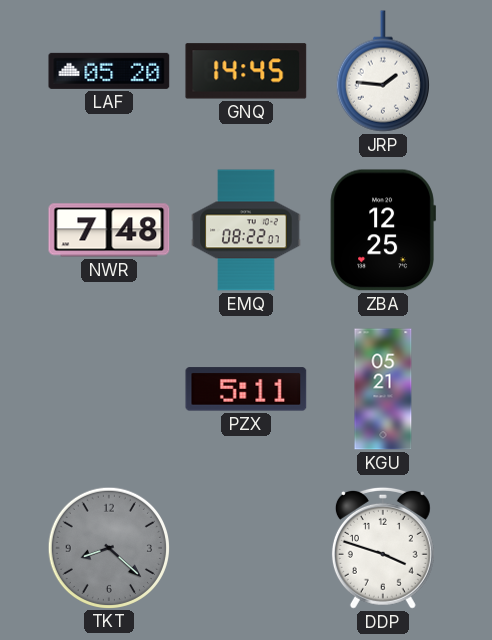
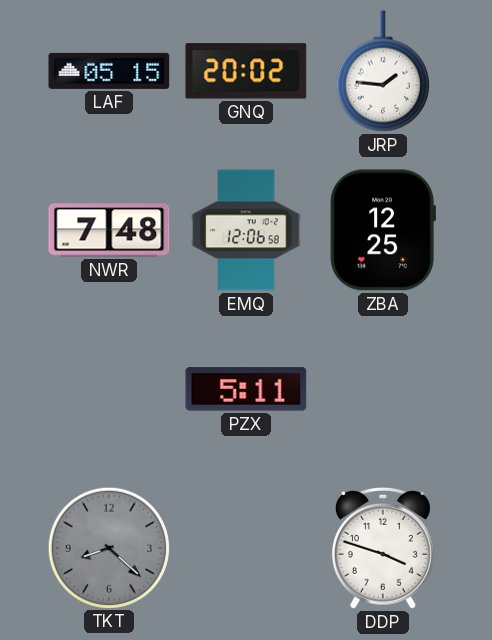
LAF: 05:20 -> 05:15
GNQ: 14:45 -> 20:02
EMQ: 08:22 -> 12:06
KGU: 05:21 -> none
